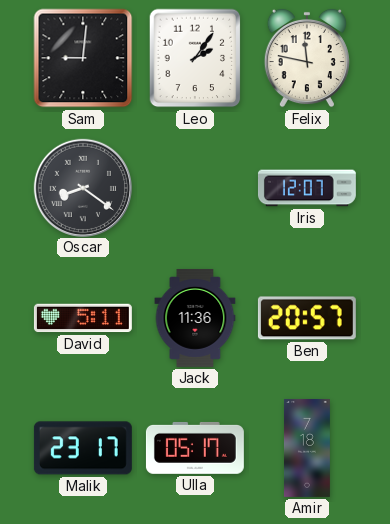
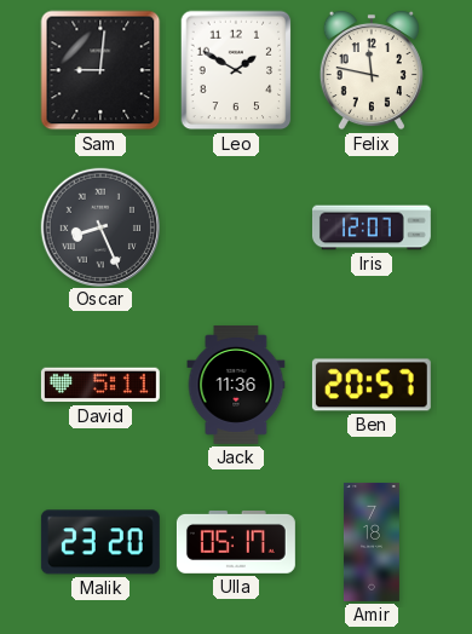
Leo: 2:06 -> 1:50
Oscar: 8:21 -> 8:26
Malik: 23:17 -> 23:20
